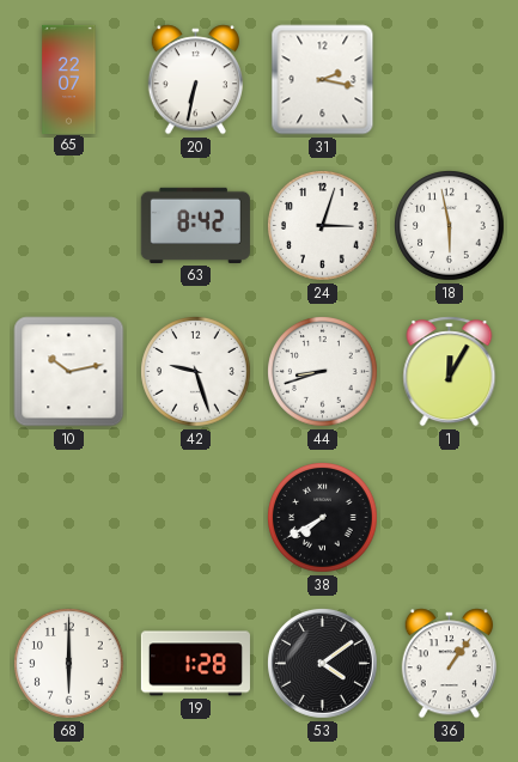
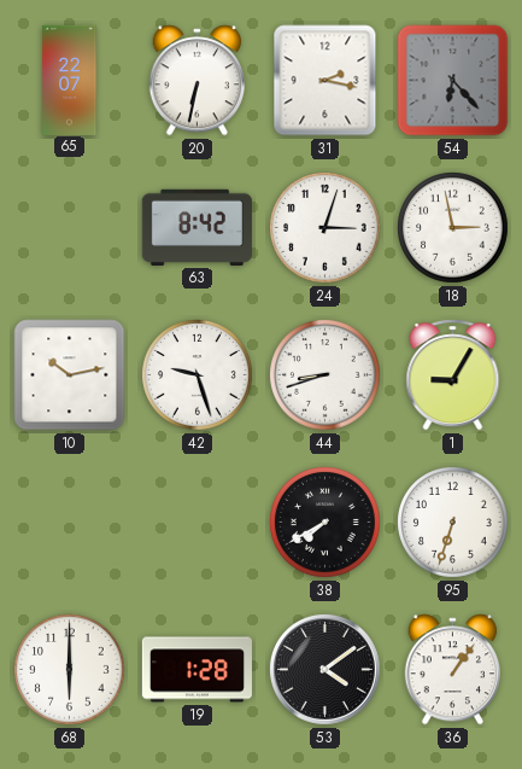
54: none -> 6:23
18: 5:58 -> 2:58
1: 12:05 -> 9:05
95: none -> 6:33
